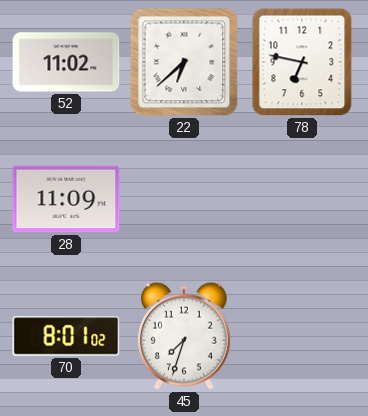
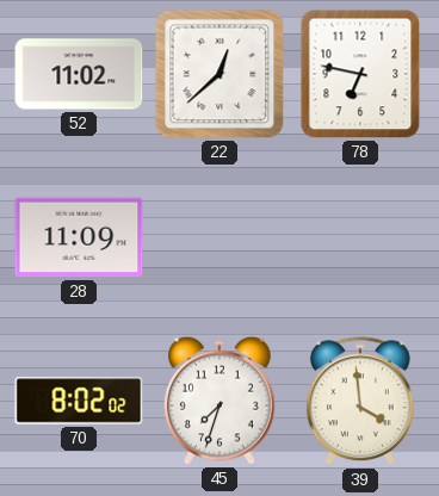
22: 6:38 -> 12:38
70: 8:01 -> 8:02
39: none -> 3:59
